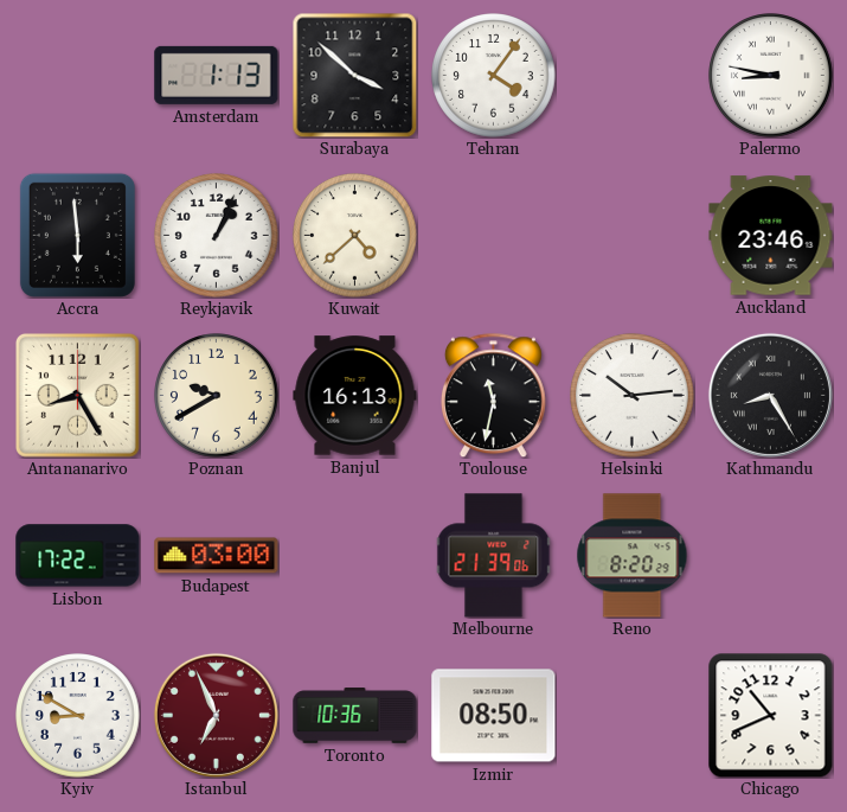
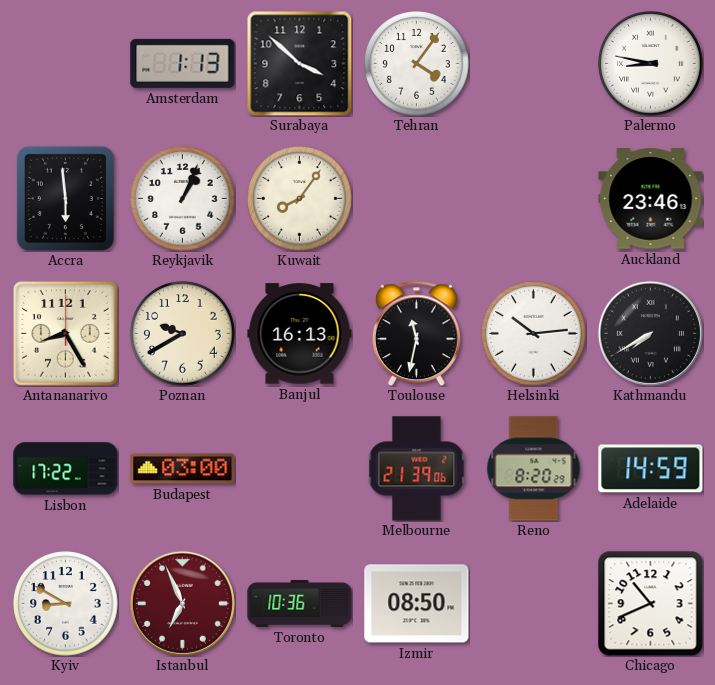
Kuwait: 4:38 -> 8:06
Kathmandu: 8:25 -> 7:40
Adelaide: none -> 14:59
